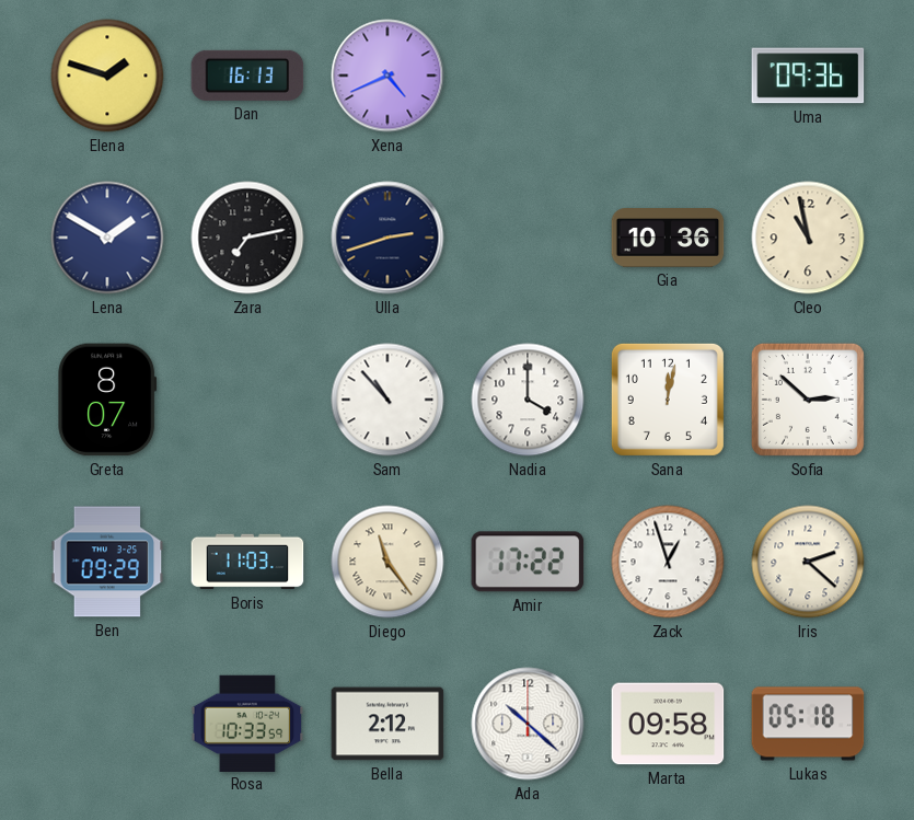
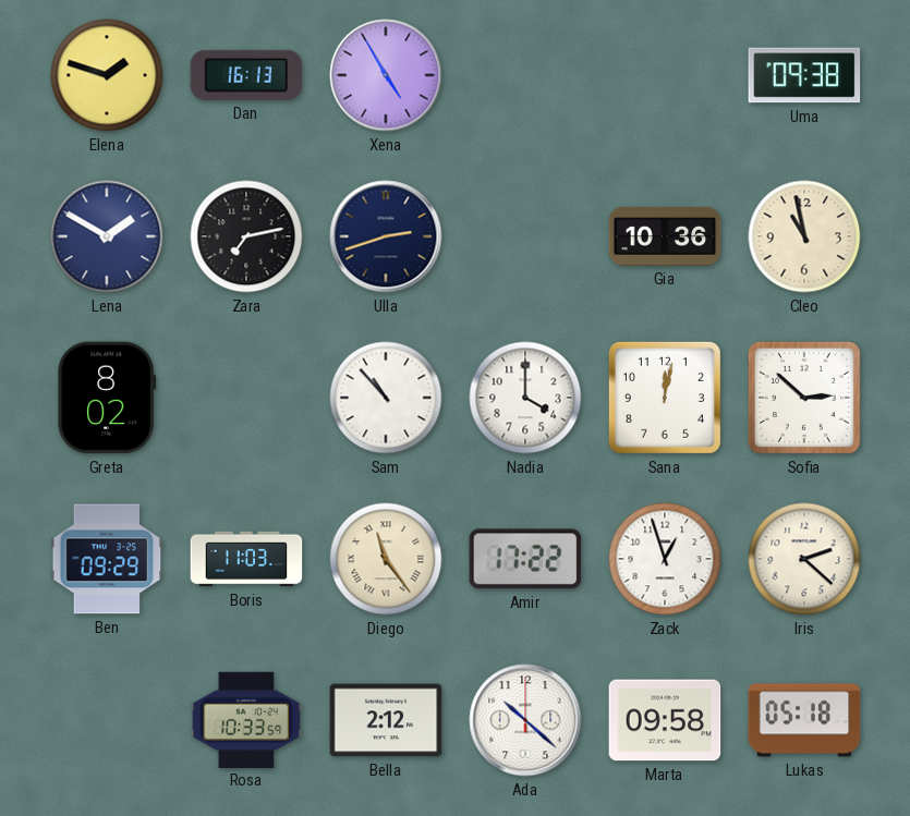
Xena: 4:41 -> 4:55
Uma: 09:36 -> 09:38
Greta: 8:07 -> 8:02
